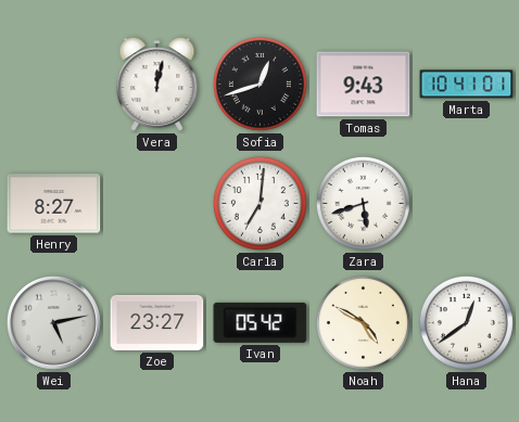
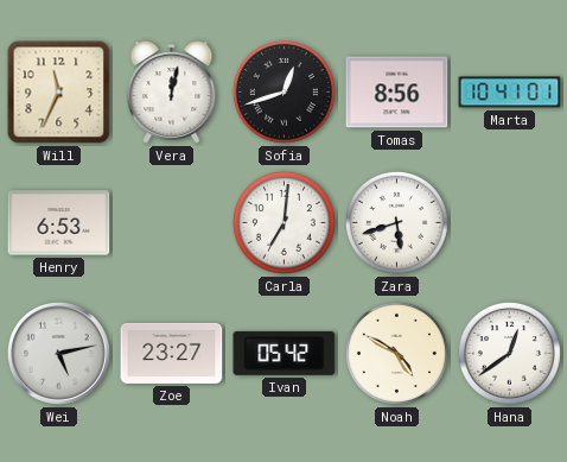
Will: none -> 11:34
Tomas: 9:43 -> 8:56
Henry: 8:27 -> 6:53
